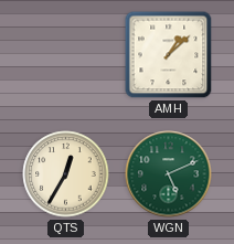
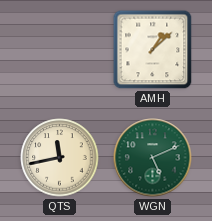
QTS: 12:35 -> 11:43
